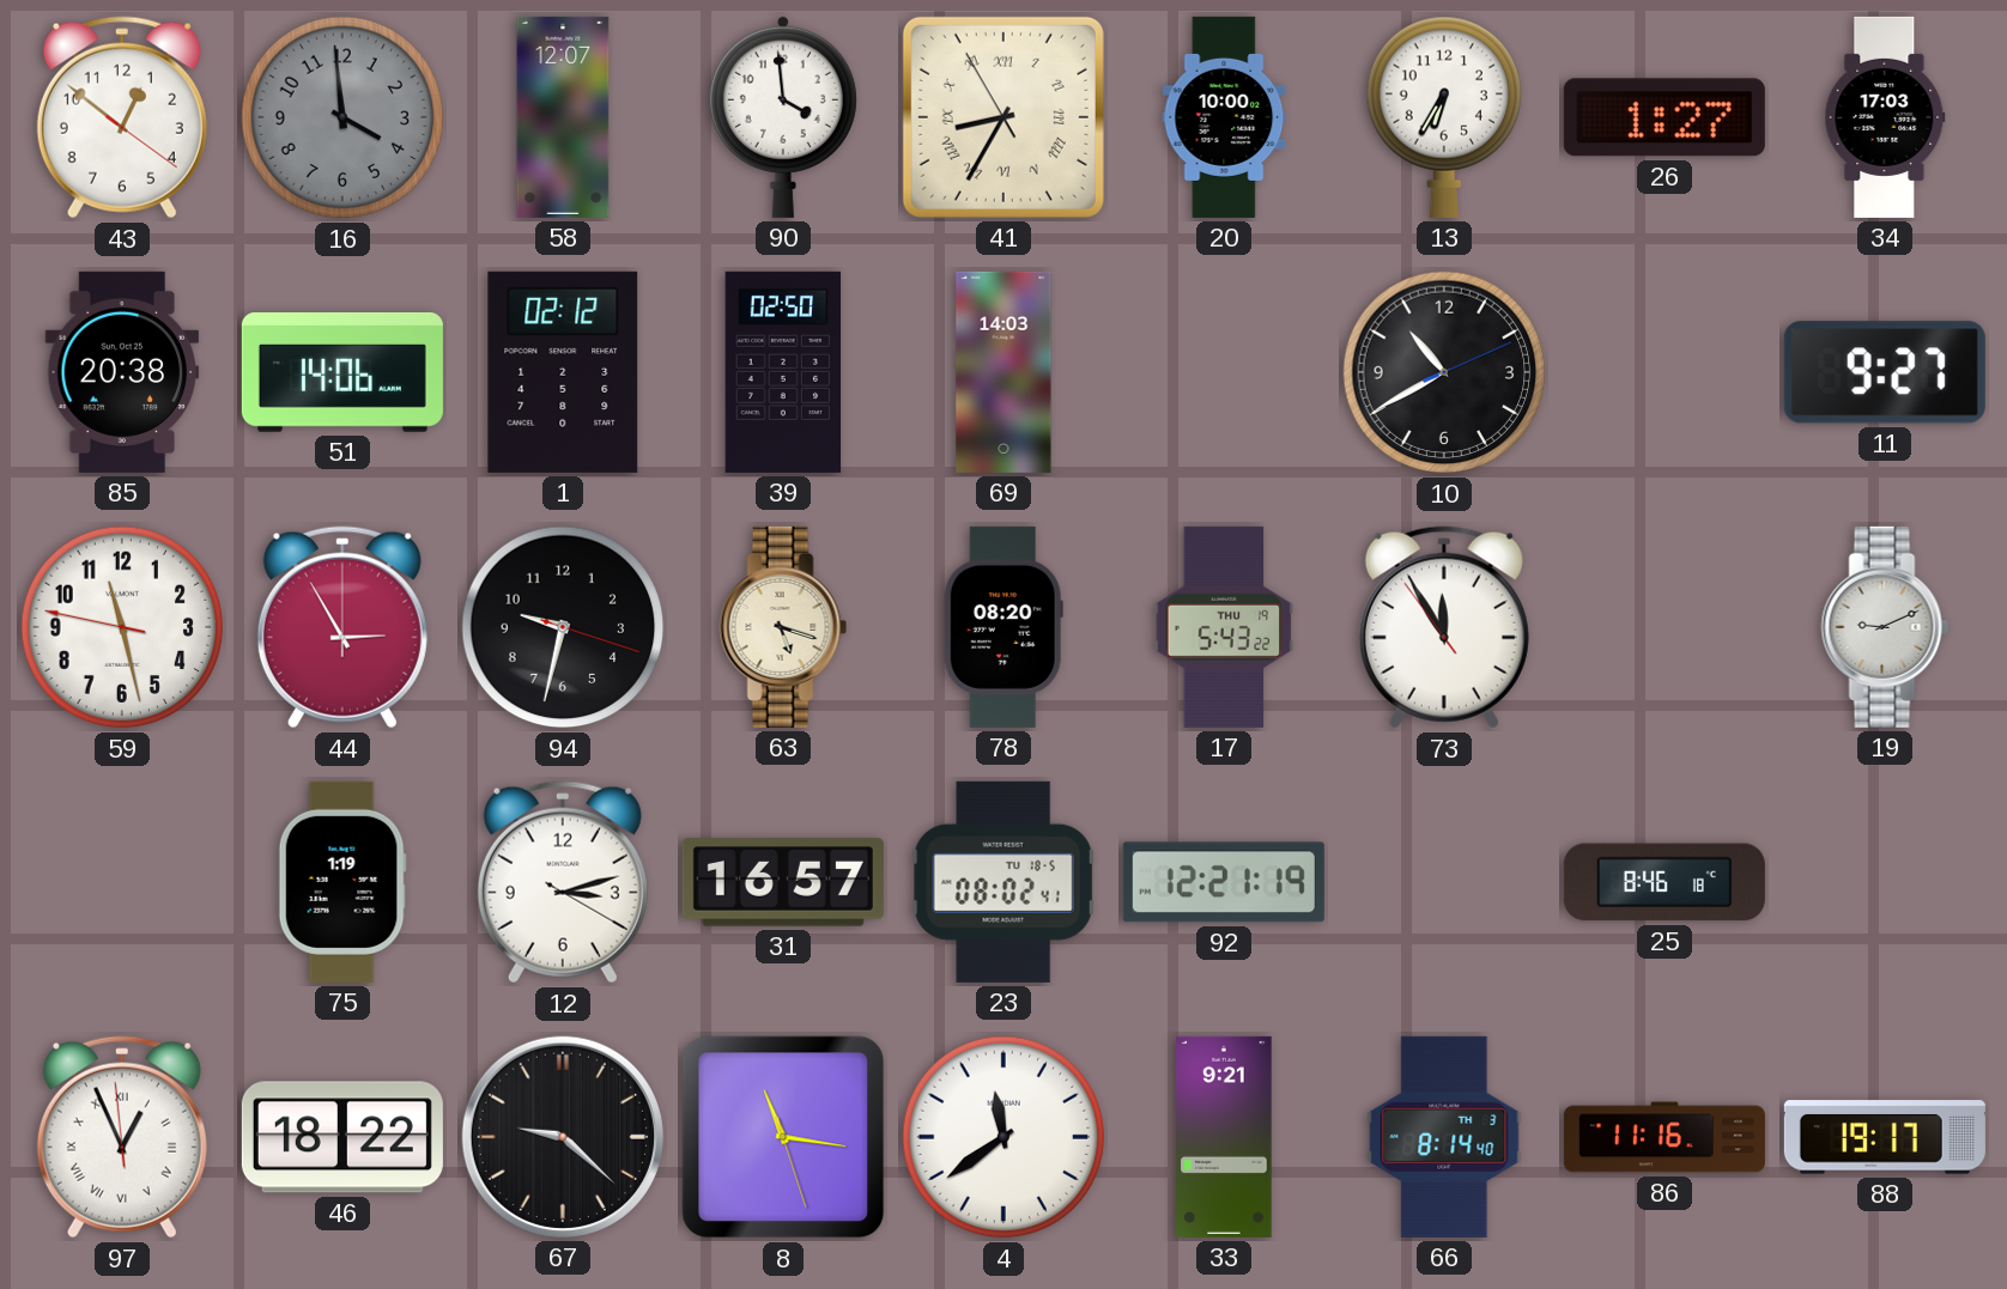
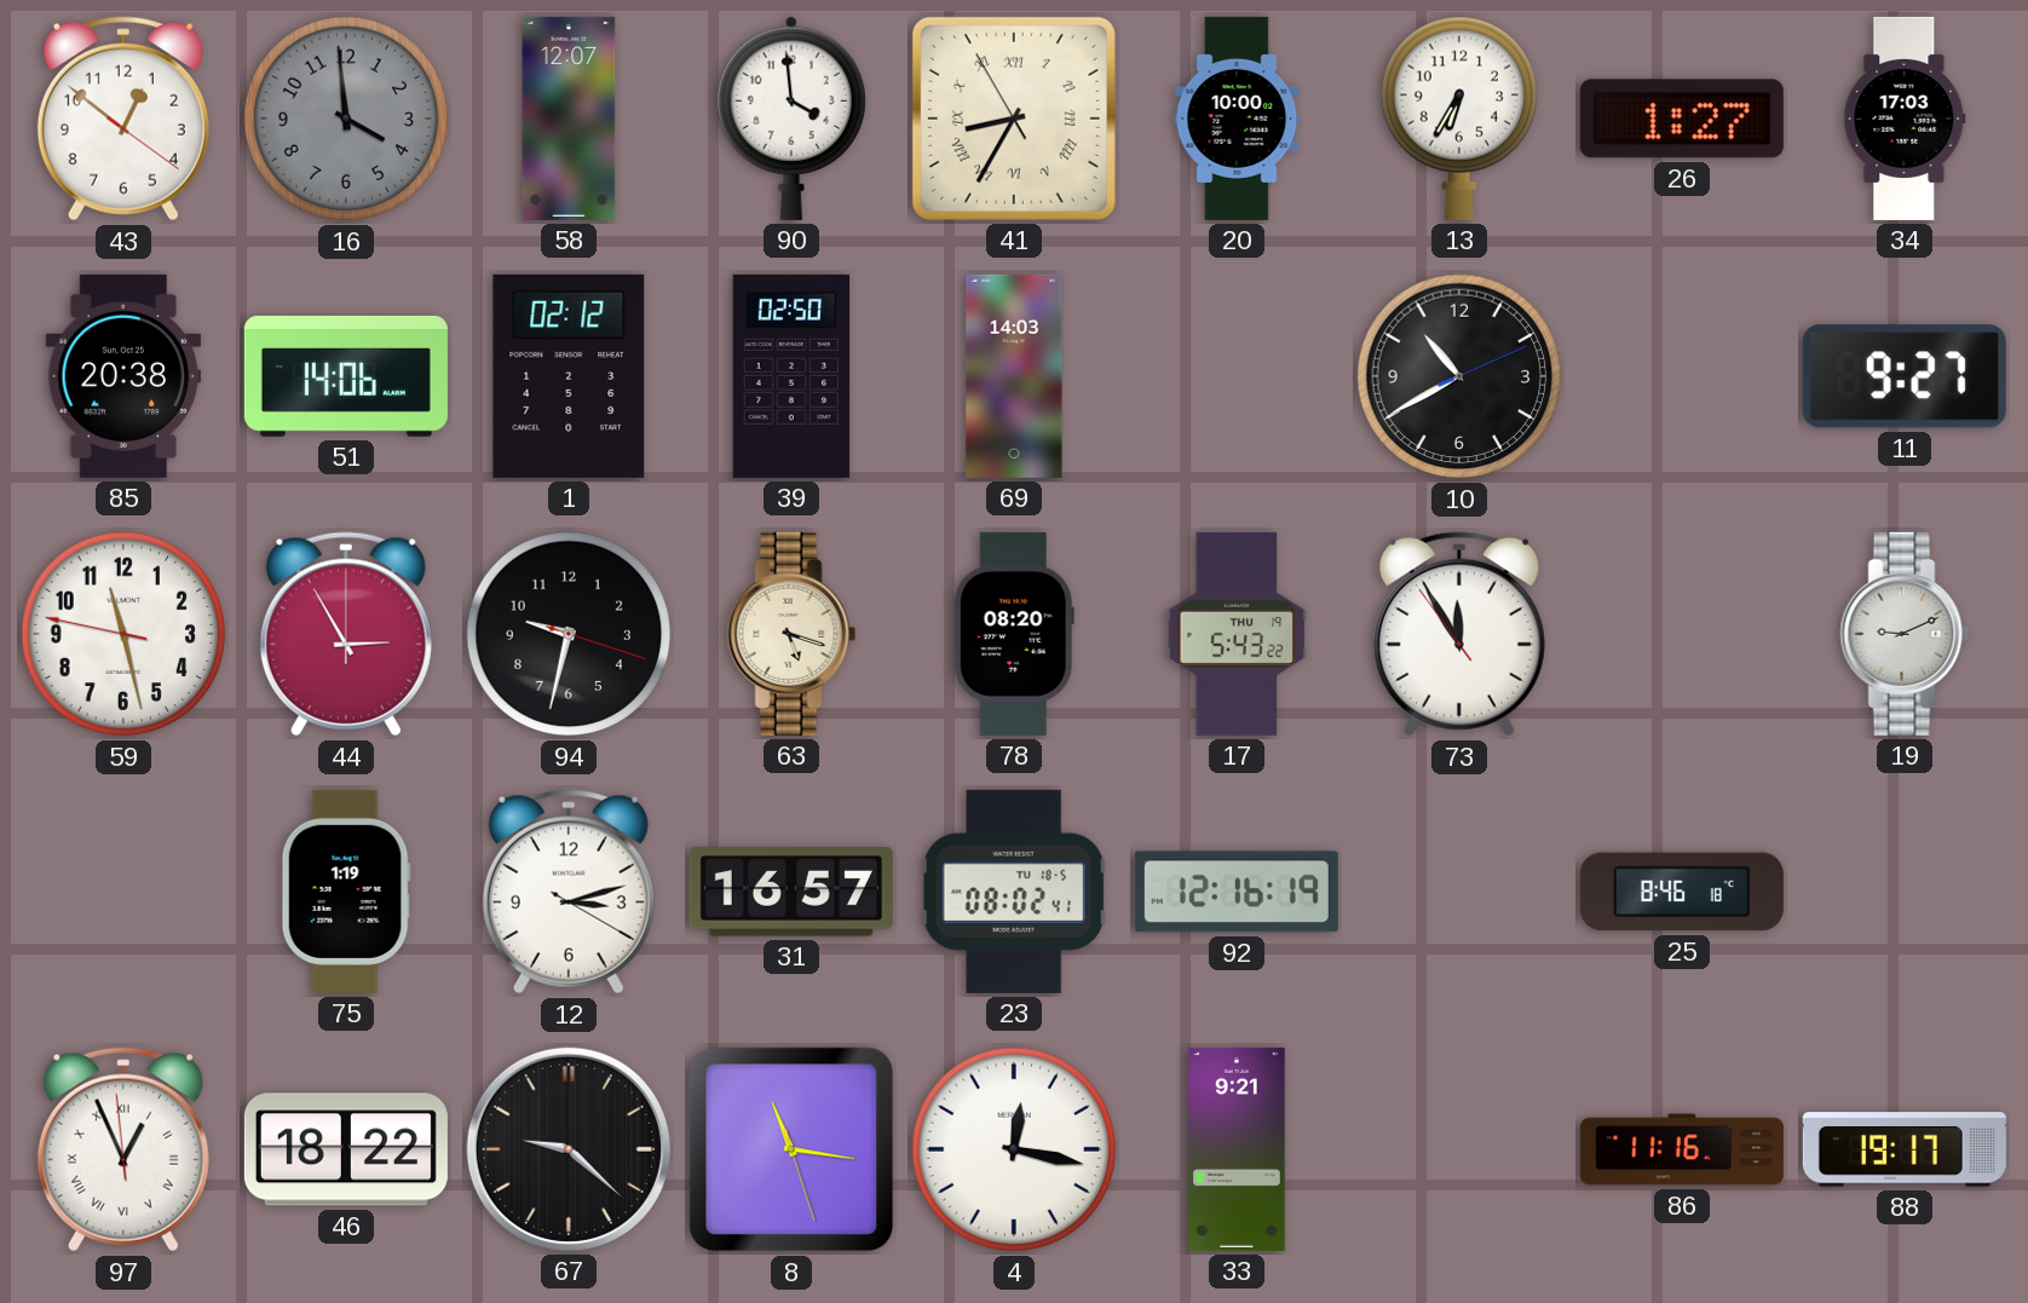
92: 12:21 -> 12:16
4: 11:39 -> 12:17
66: 8:14 -> none
